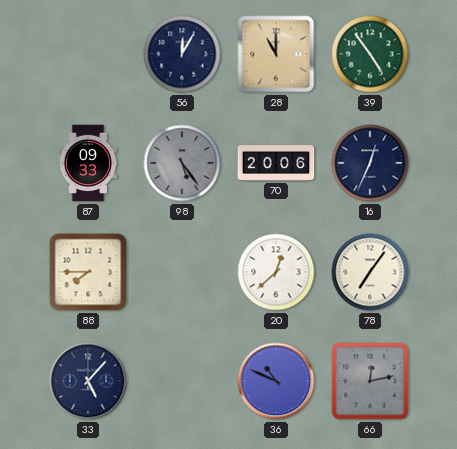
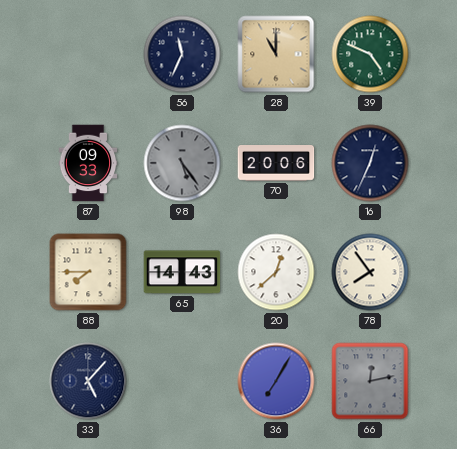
56: 12:05 -> 11:34
39: 4:54 -> 4:49
65: none -> 14:43
78: 7:06 -> 7:54
36: 10:49 -> 7:05
